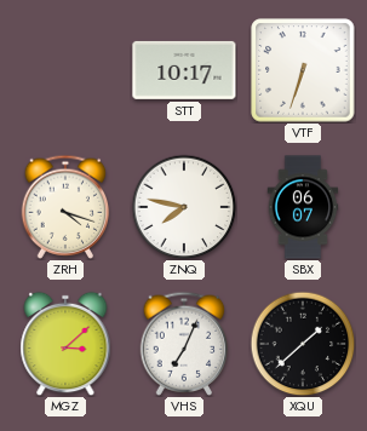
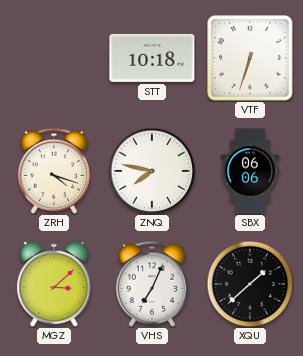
STT: 10:17 -> 10:18
SBX: 06:07 -> 06:06
